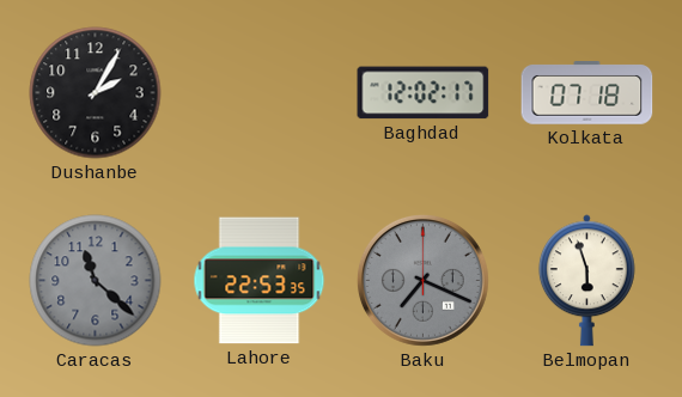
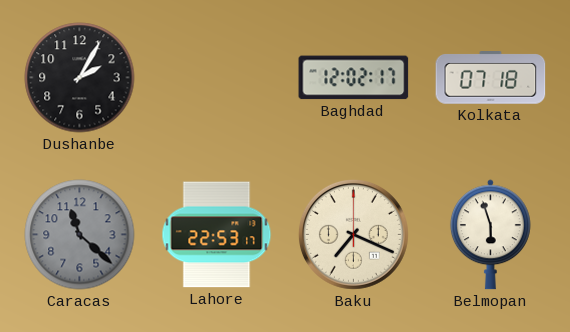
Lahore: 22:53:35 -> 22:53:17
Baku dial: grey -> cream
